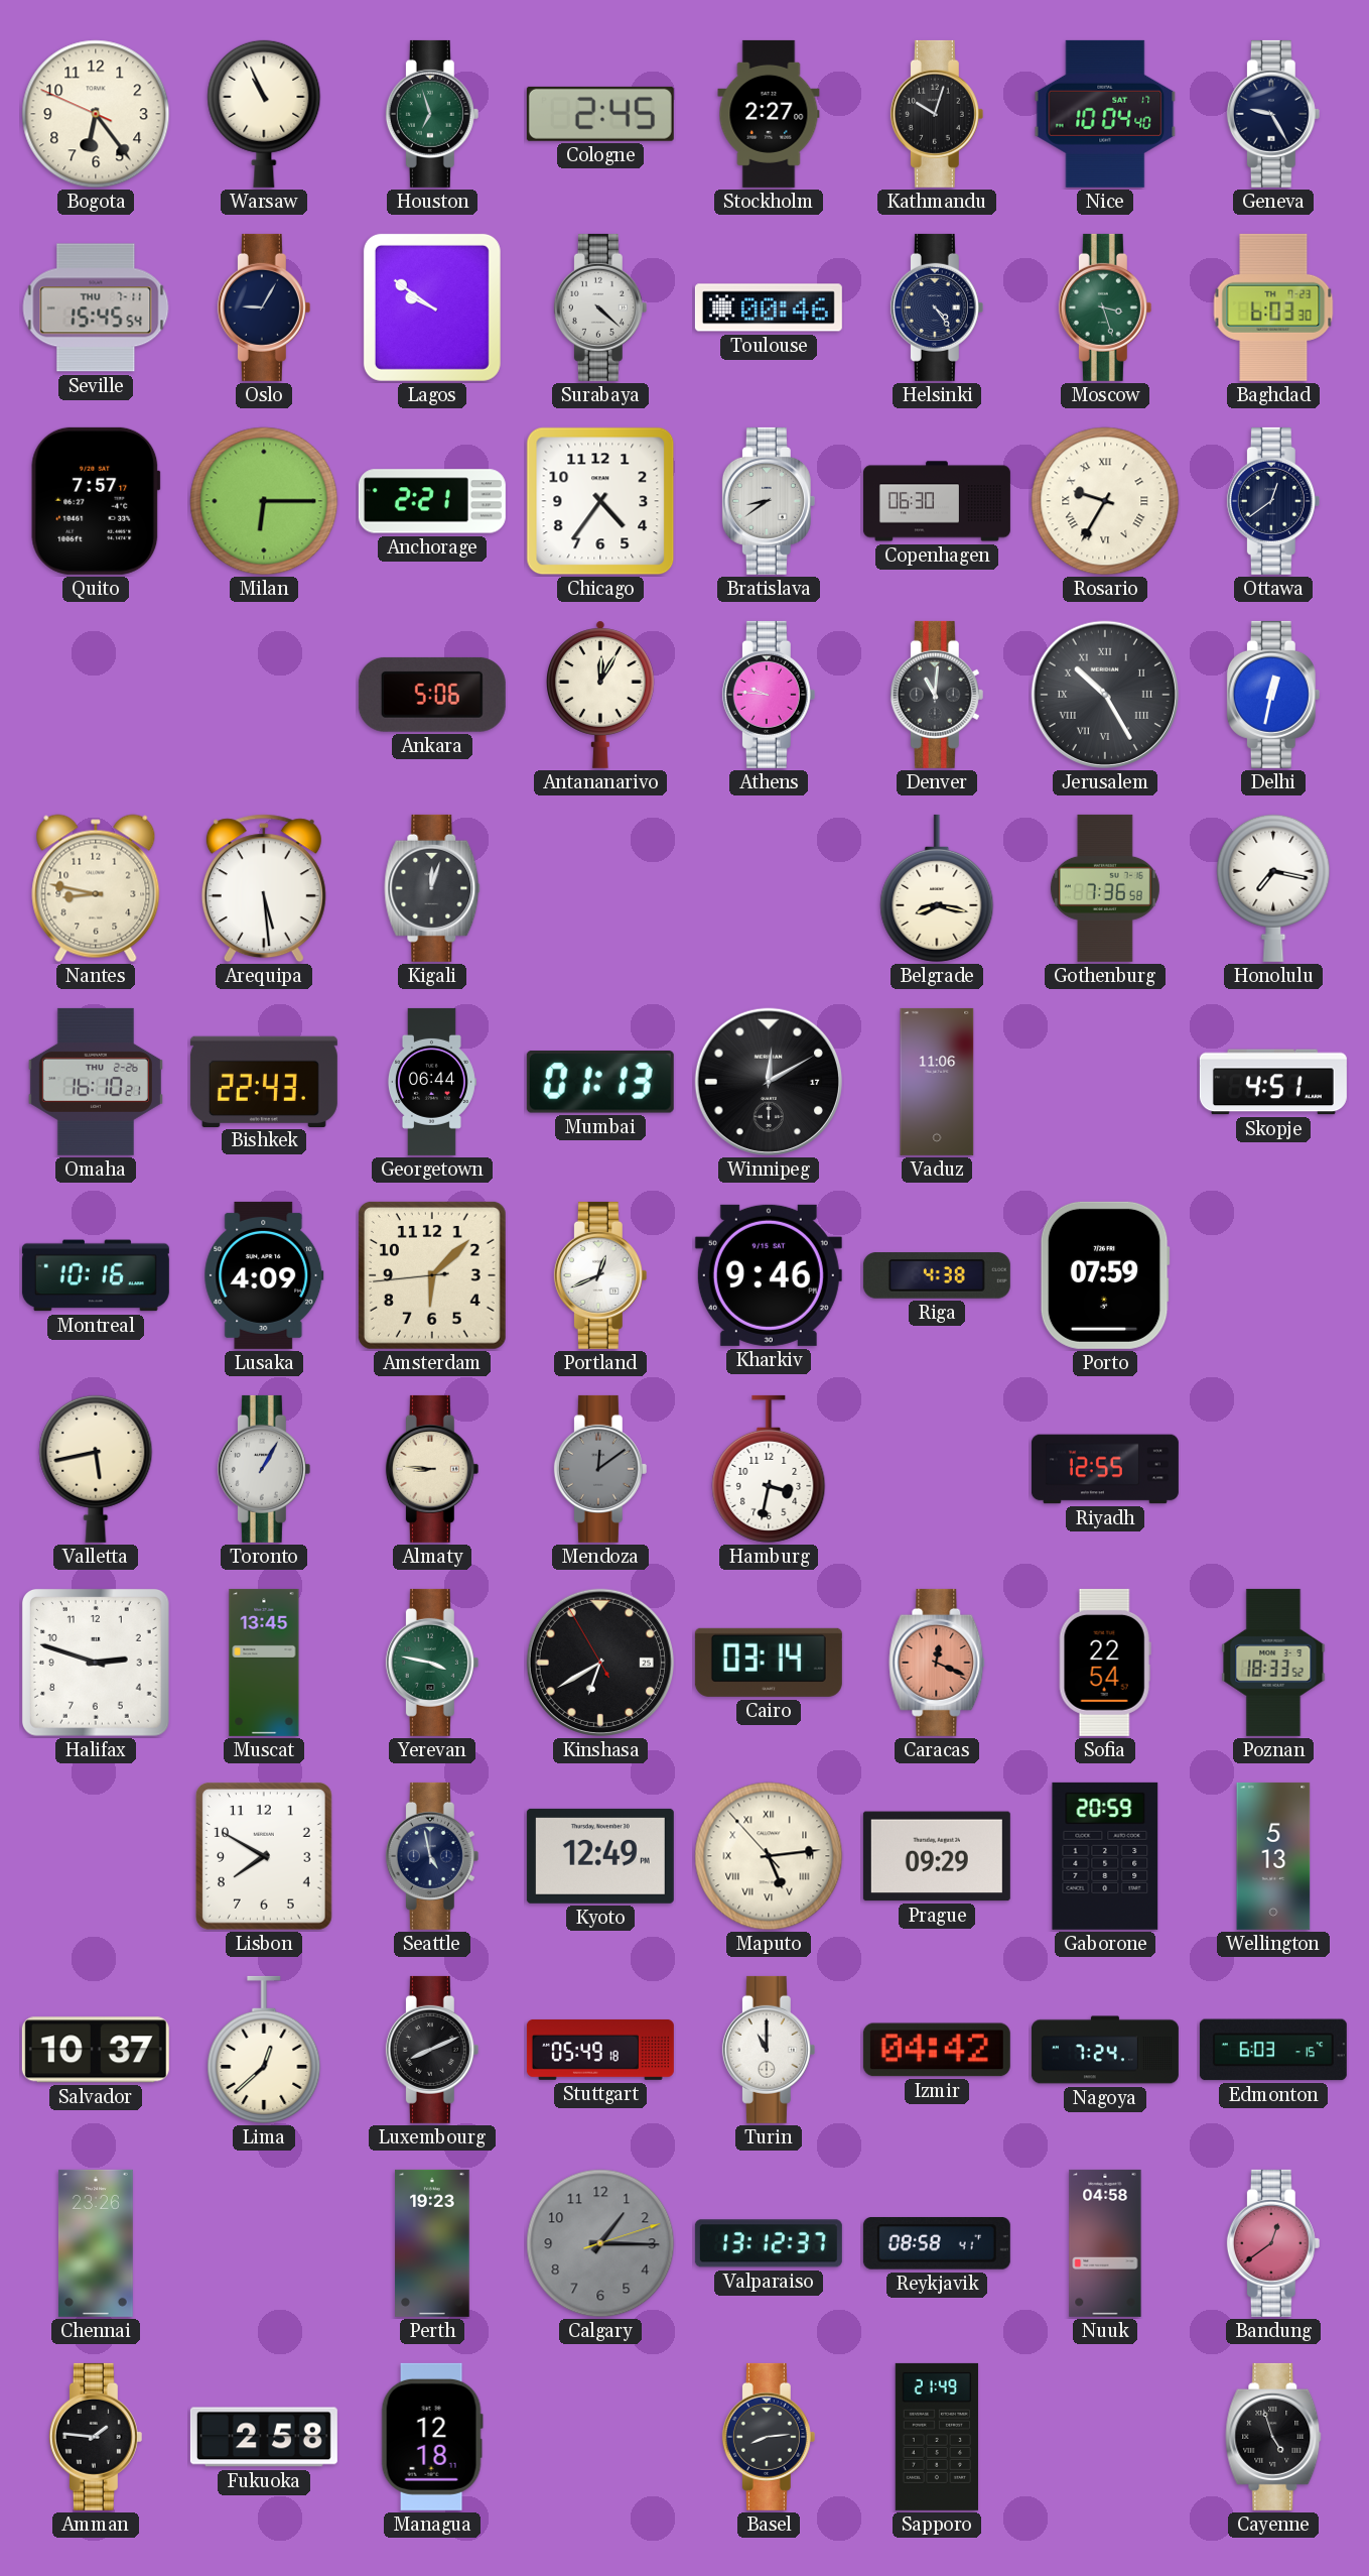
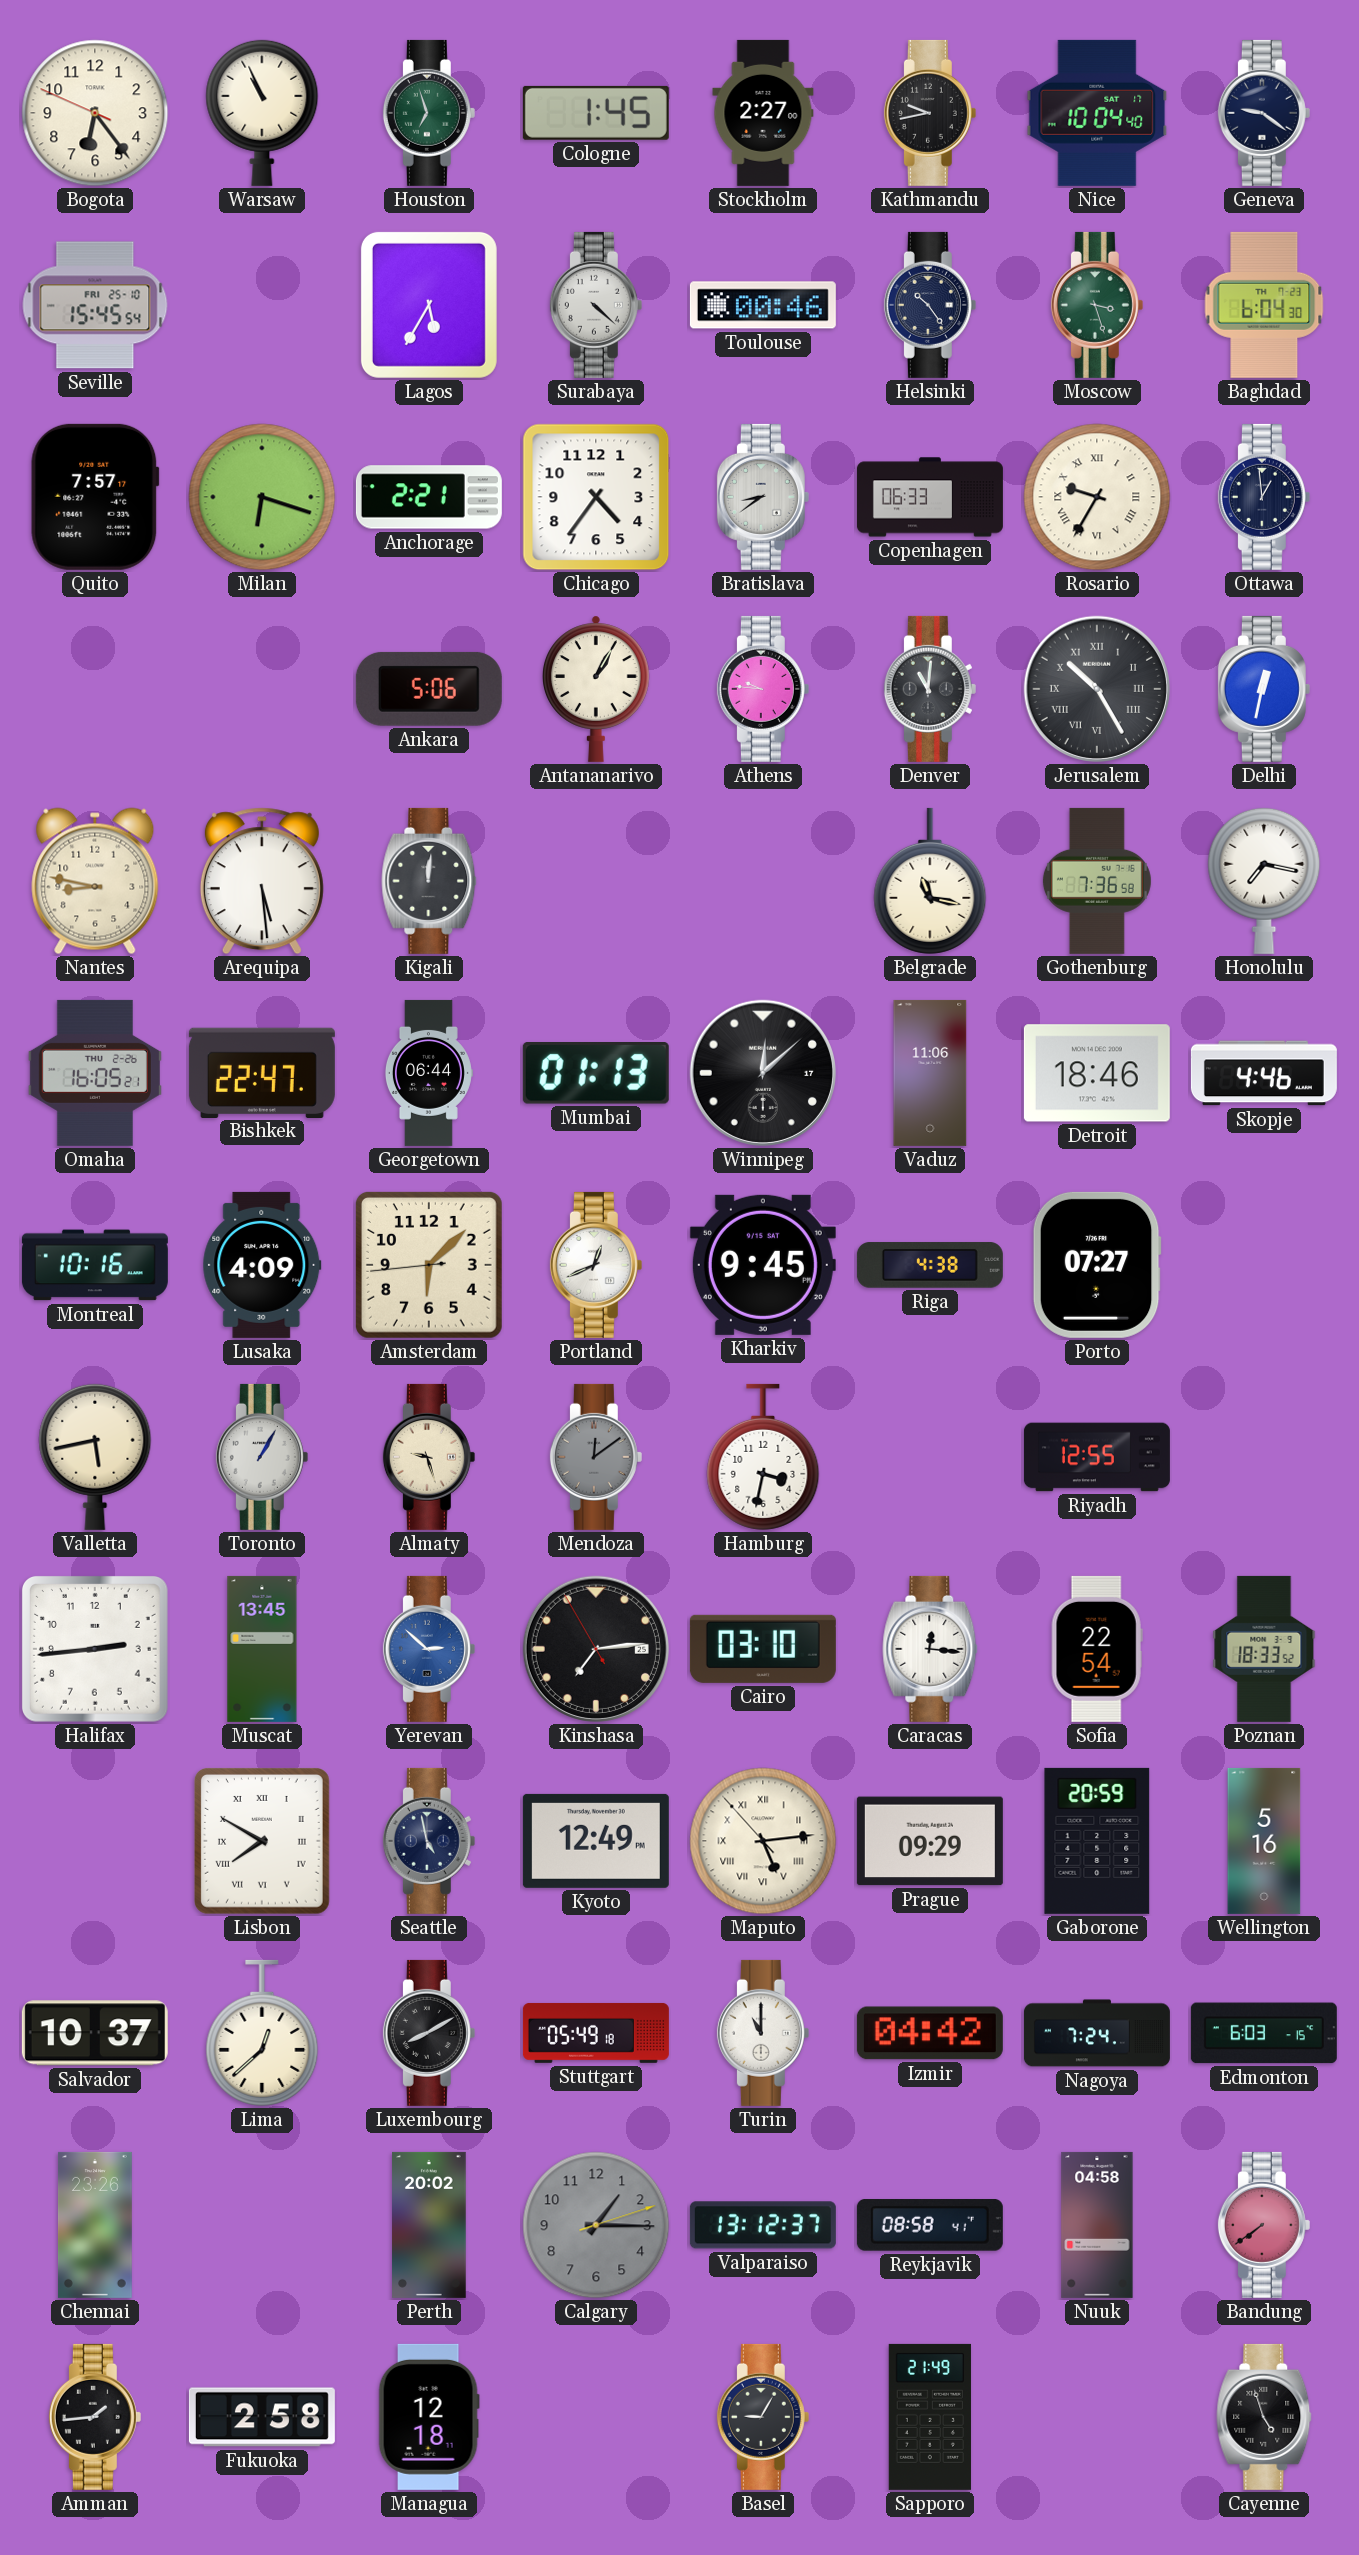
Cologne: 2:45 -> 1:45
Kathmandu: 10:03 -> 9:43
Geneva: 9:25 -> 9:21
Seville date: THU 7-11 -> FRI 25-10
Oslo: 9:05 -> none
Lagos: 9:51 -> 5:35
Helsinki: 4:24 -> 10:24
Baghdad: 6:03 -> 6:04
Milan: 6:15 -> 6:18
Copenhagen: 06:30 -> 06:33
Ottawa: 12:39 -> 12:59
Antananarivo: 12:05 -> 1:05
Kigali: 12:03 -> 12:01
Belgrade: 8:17 -> 11:17
Omaha: 16:10 -> 16:05
Bishkek: 22:43 -> 22:47
Winnipeg: 12:10 -> 12:08
Detroit: none -> 18:46
Skopje: 4:51 -> 4:46
Kharkiv: 9:46 -> 9:45
Porto: 07:59 -> 07:27
Almaty: 8:46 -> 9:27
Halifax: 2:48 -> 2:44
Yerevan: 3:47 -> 2:52
Yerevan dial: green -> blue
Kinshasa: 6:39 -> 7:13
Cairo: 03:14 -> 03:10
Caracas: 12:19 -> 12:16
Caracas dial: salmon -> white
Lisbon numerals: Arabic -> Roman
Wellington: 5:13 -> 5:16
Luxembourg: 8:11 -> 8:10
Perth: 19:23 -> 20:02
Bandung: 12:39 -> 7:39
Amman: 1:46 -> 1:44
Basel: 8:14 -> 9:05
